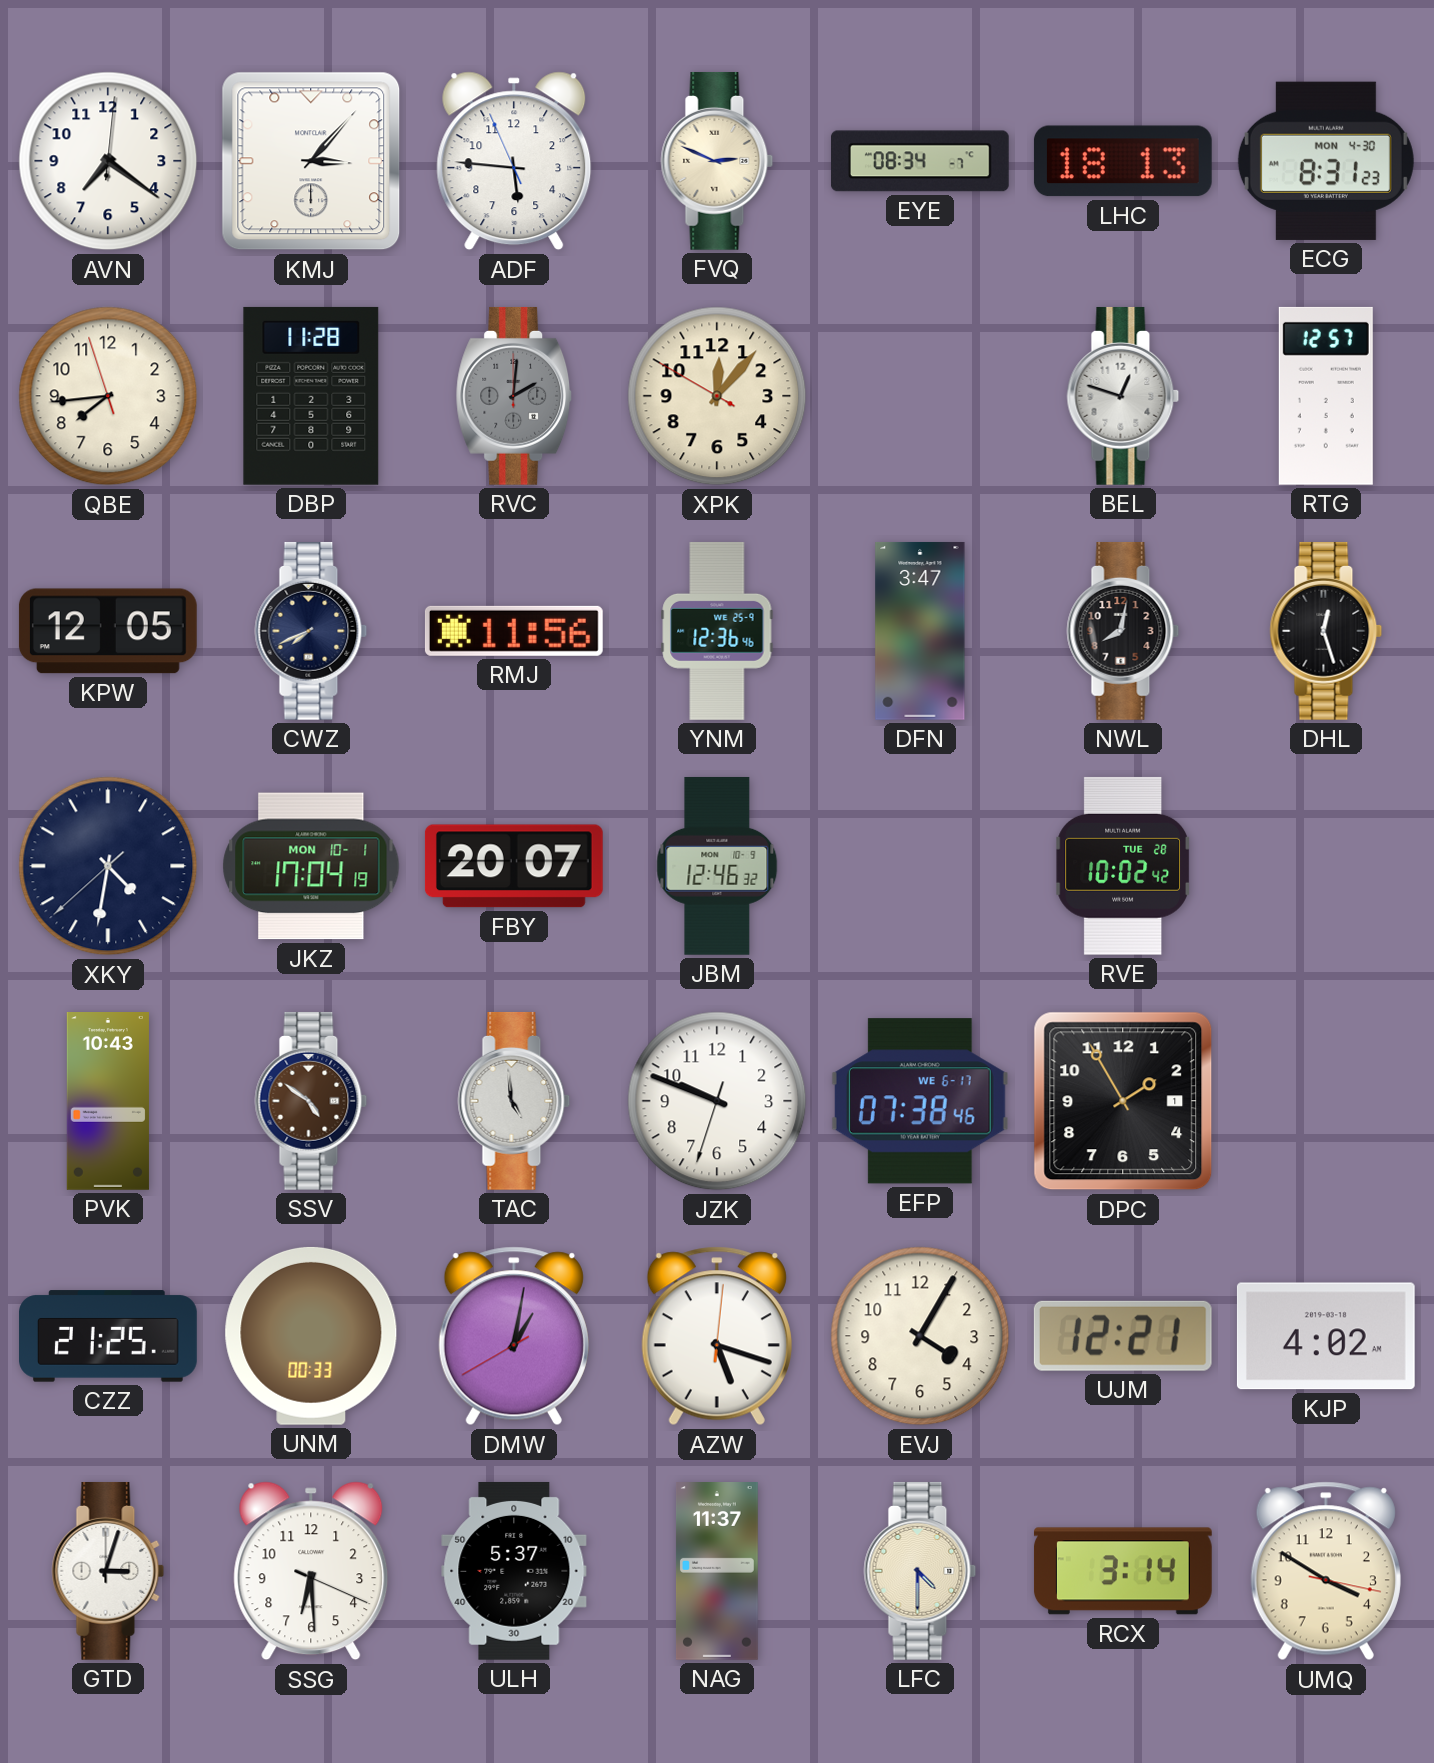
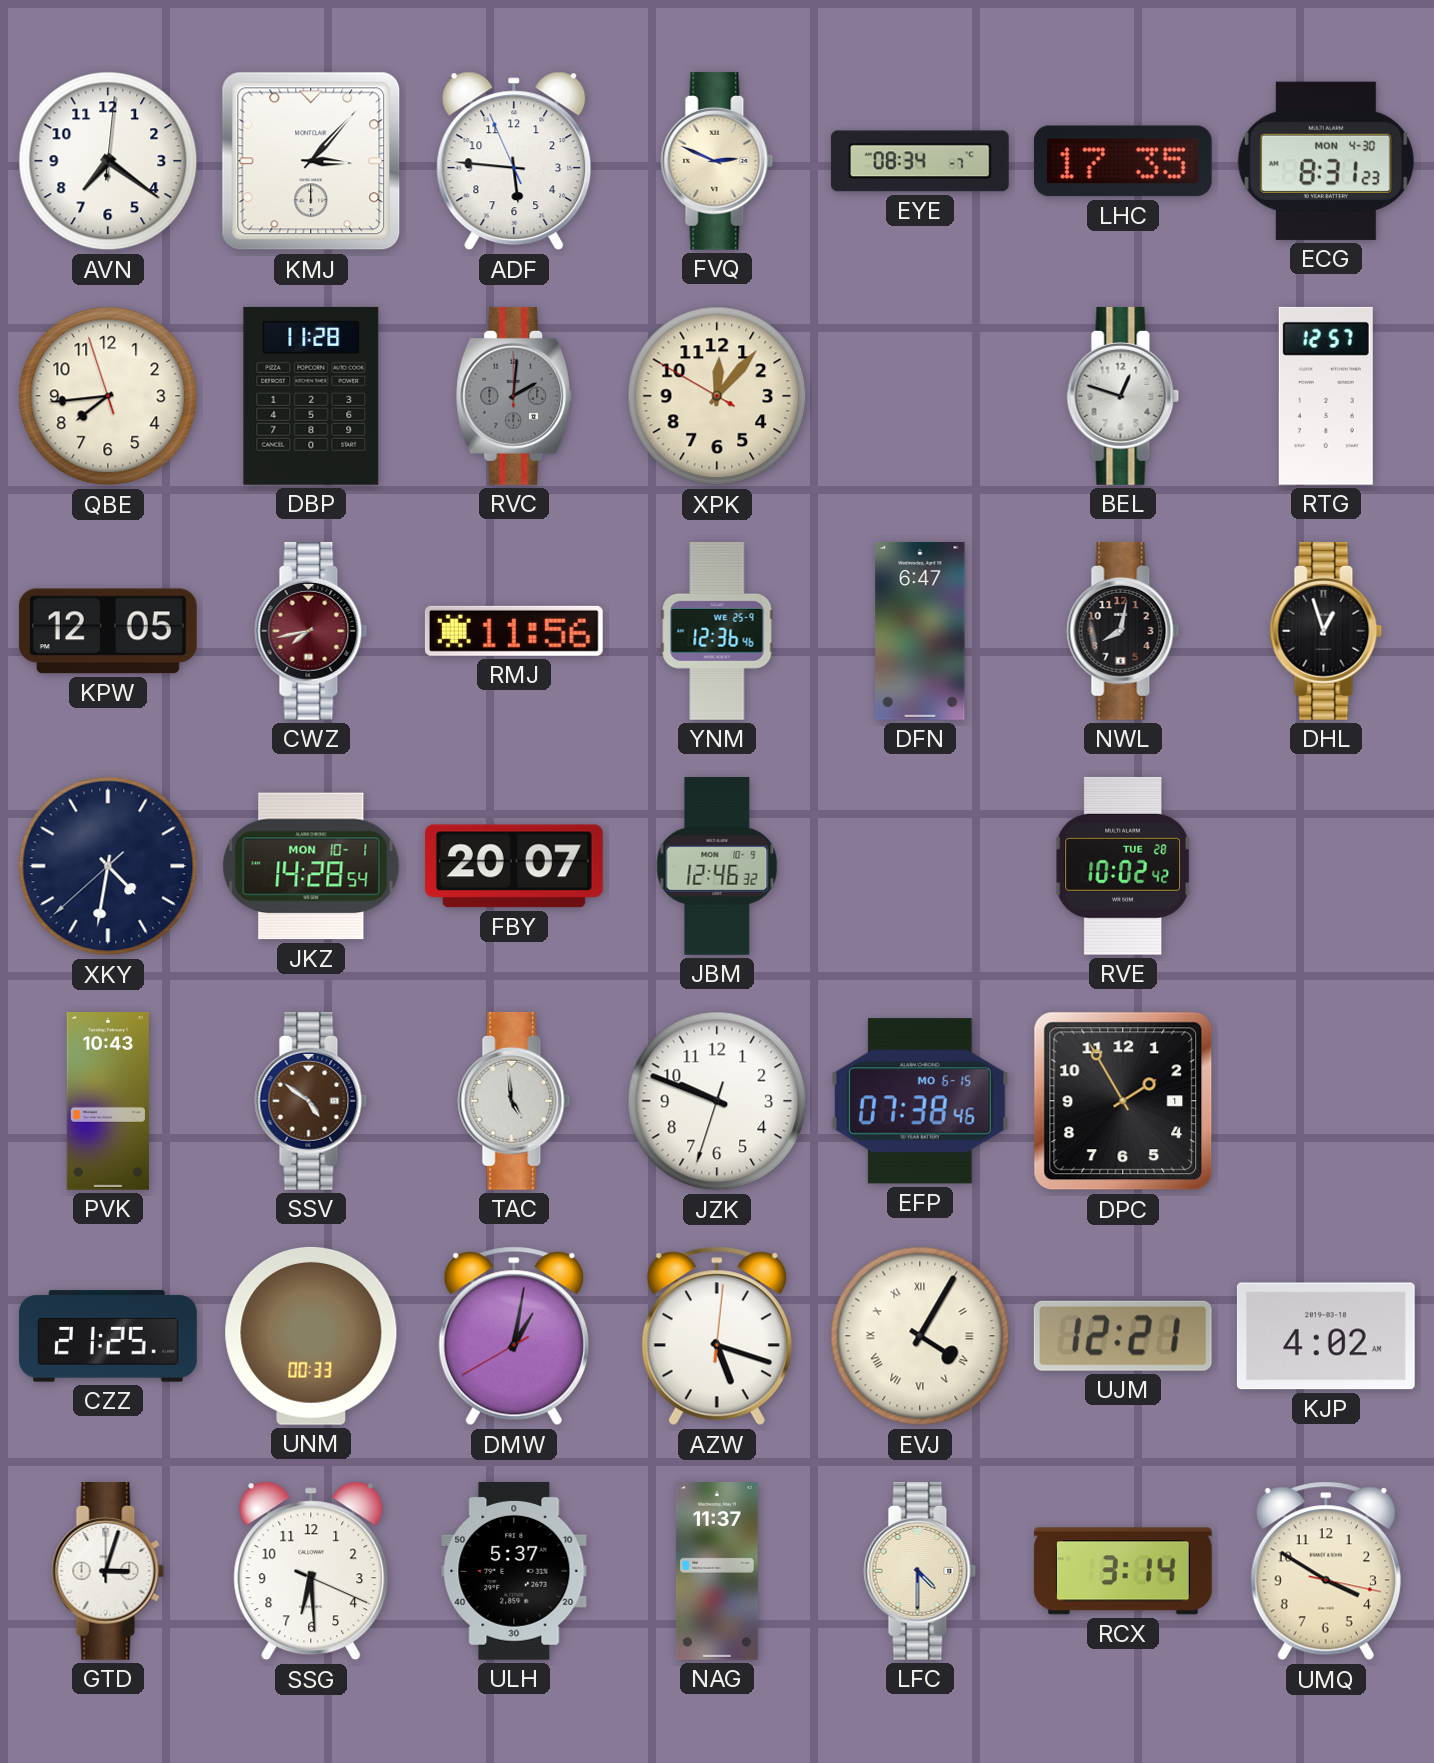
LHC: 18:13 -> 17:35
CWZ: 7:41 -> 7:43
CWZ dial: navy -> burgundy
DFN: 3:47 -> 6:47
DHL: 12:27 -> 12:57
JKZ: 17:04 -> 14:28
EFP date: WE 6-17 -> MO 6-15
EVJ numerals: Arabic -> Roman
